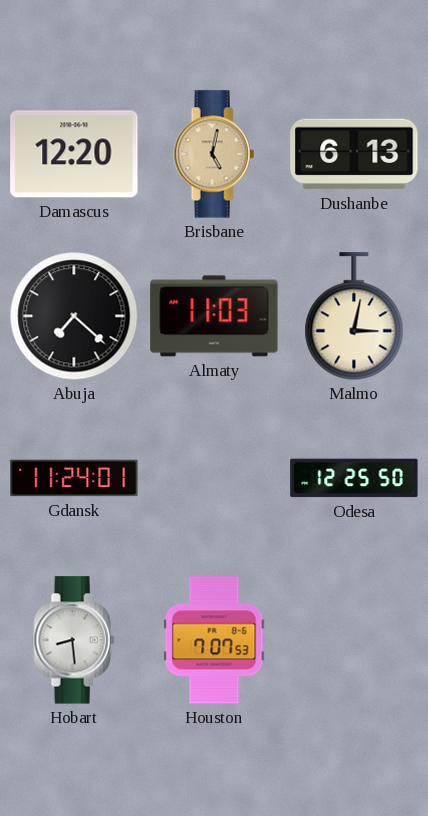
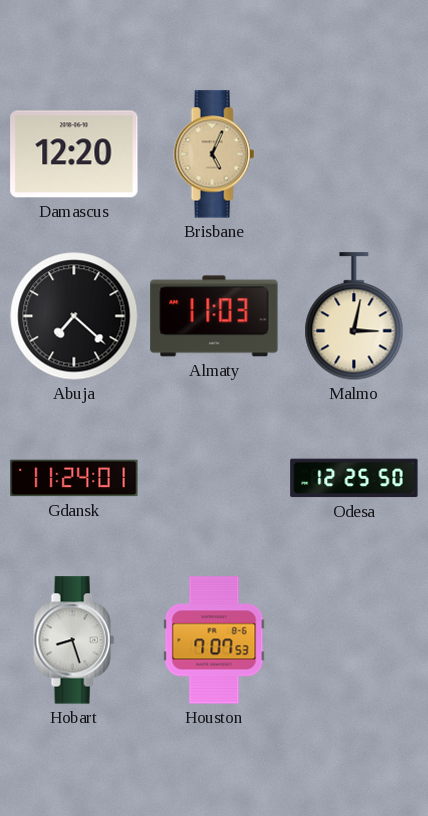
Brisbane: 5:02 -> 5:04
Dushanbe: 6:13 -> none
Hobart: 8:29 -> 8:27
